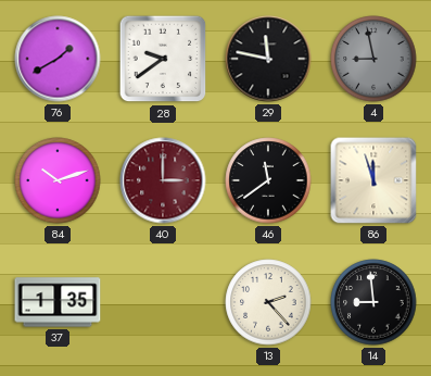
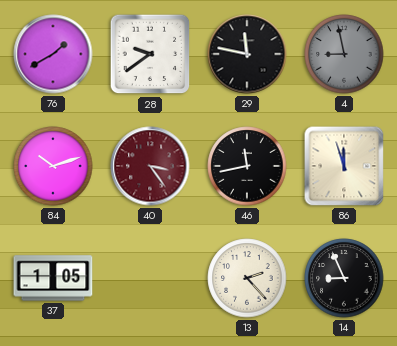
40: 3:00 -> 3:24
46: 11:39 -> 11:43
37: 1:35 -> 1:05
14: 8:59 -> 8:56
